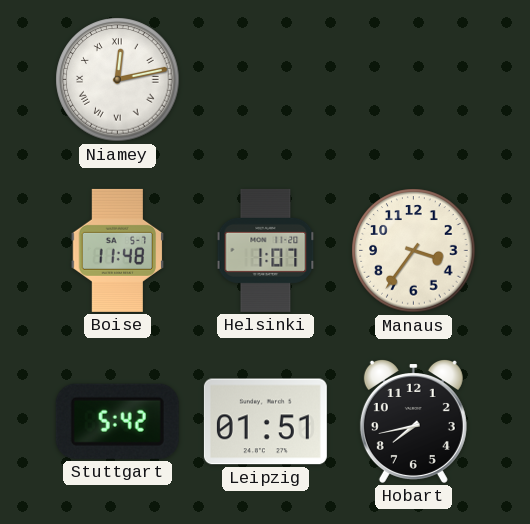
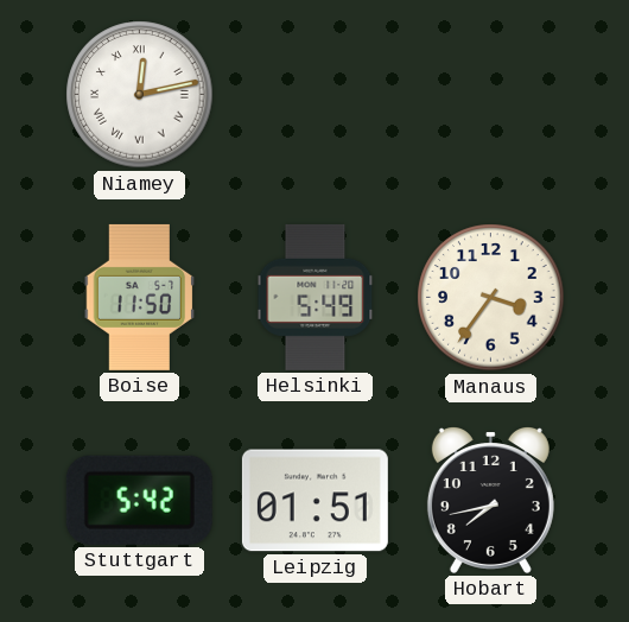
Boise: 11:48 -> 11:50
Helsinki: 1:07 -> 5:49
